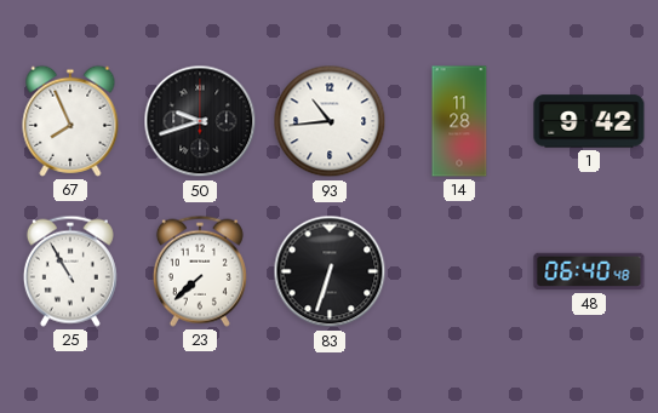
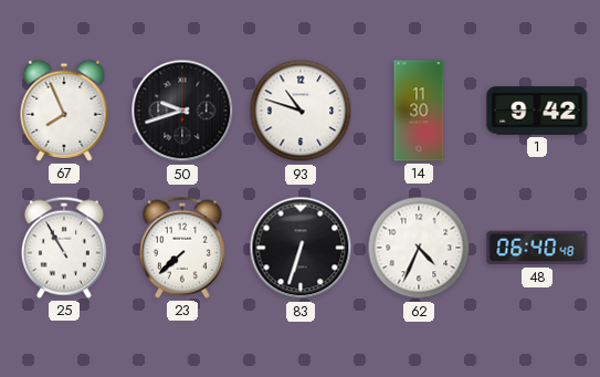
93: 10:44 -> 10:48
14: 11:28 -> 11:30
62: none -> 4:34
